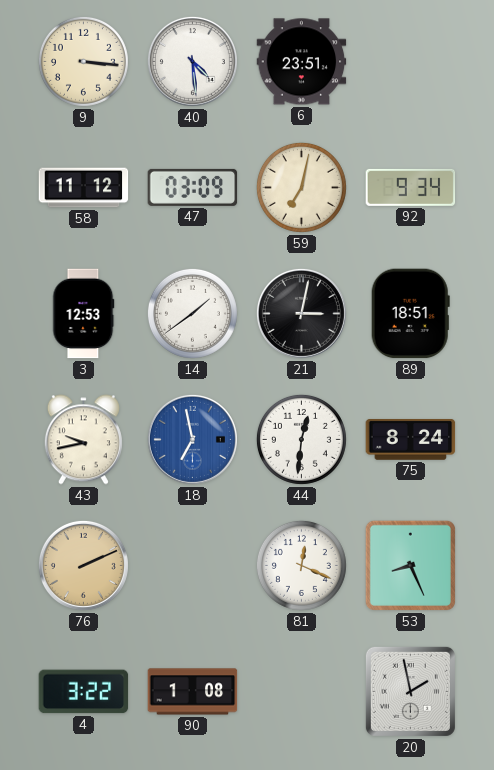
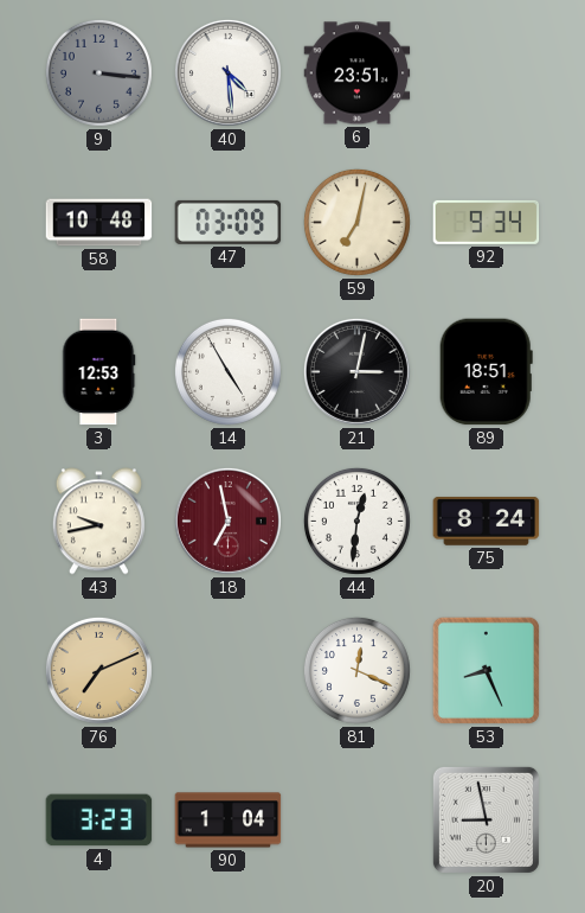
9 dial: cream -> grey
58: 11:12 -> 10:48
14: 1:39 -> 4:55
18 dial: blue -> burgundy
76: 2:11 -> 7:11
4: 3:22 -> 3:23
90: 1:08 -> 1:04
20: 1:58 -> 8:58
